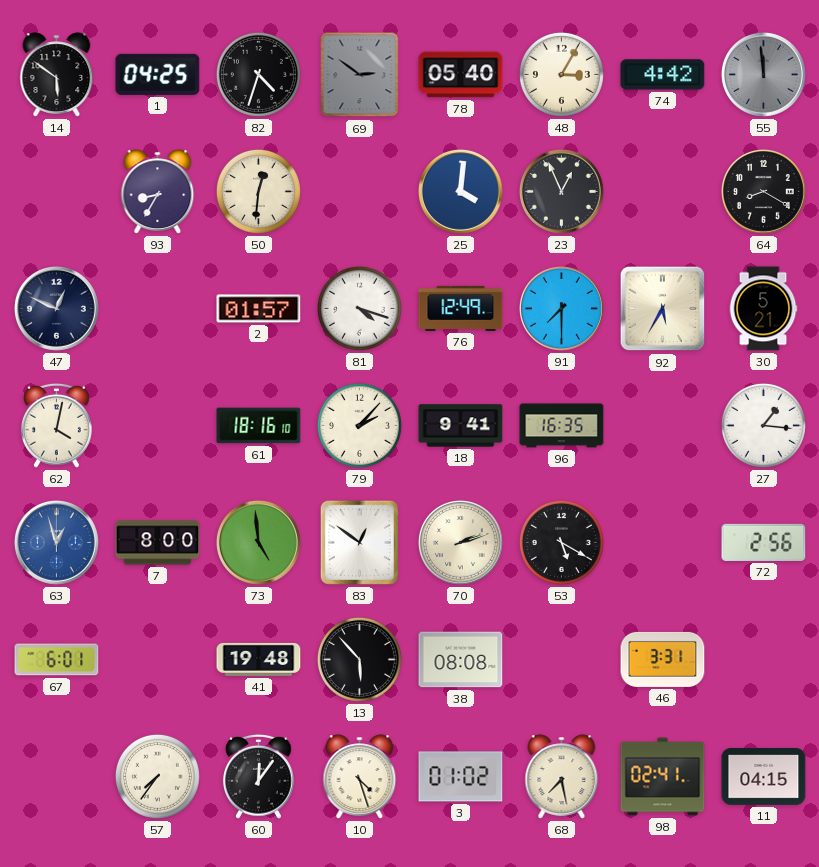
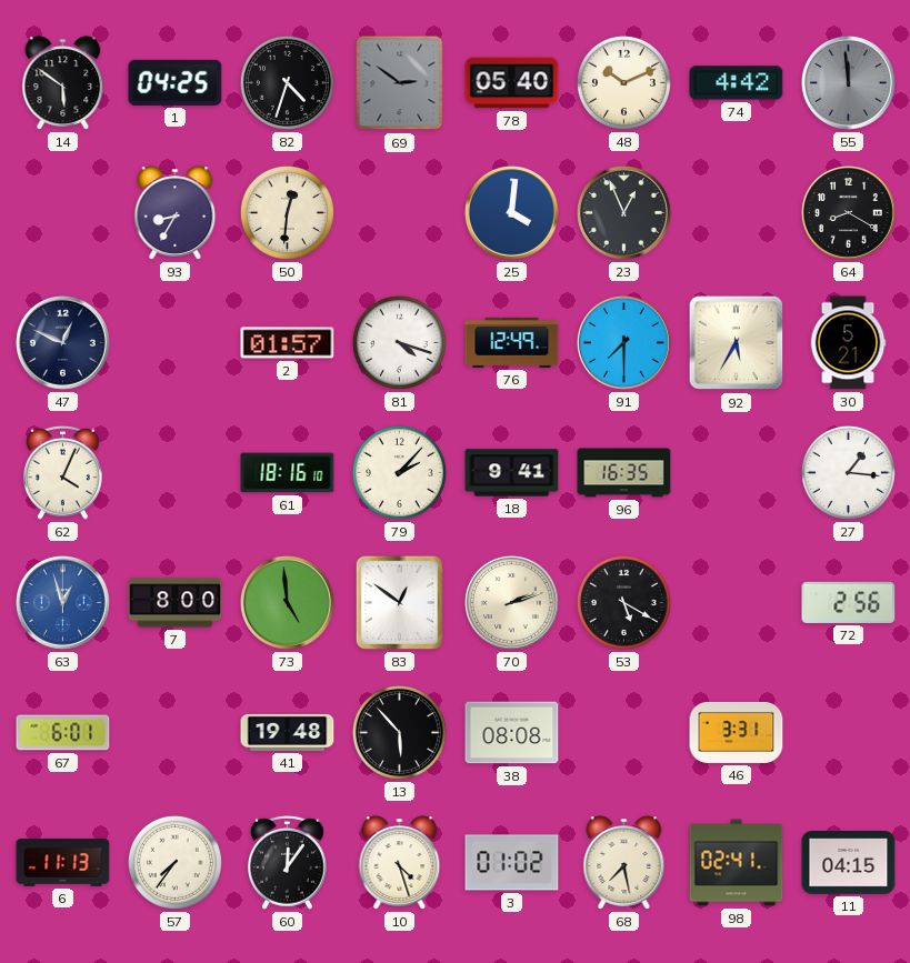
48: 3:05 -> 10:11
62: 4:02 -> 4:04
6: none -> 11:13
